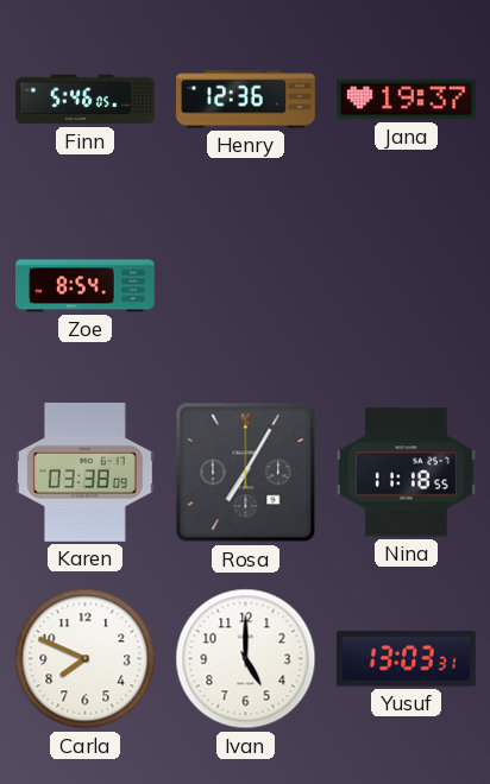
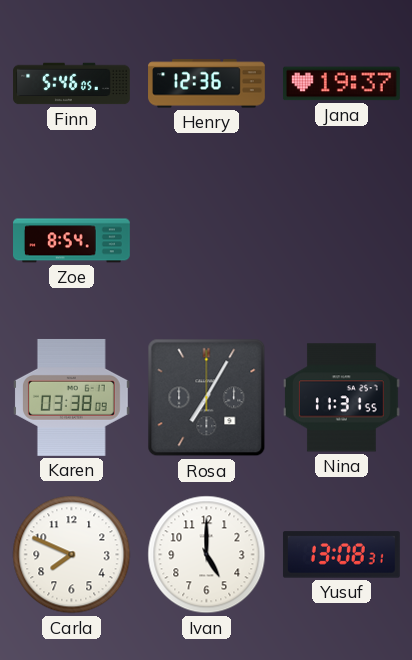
Nina: 11:18 -> 11:31
Yusuf: 13:03 -> 13:08
